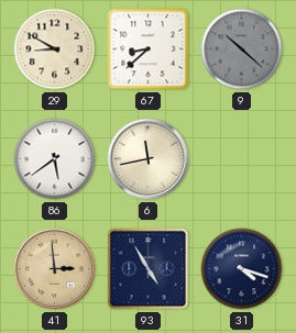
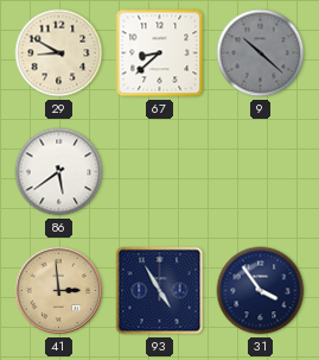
6: 11:43 -> none
31: 4:18 -> 3:54
